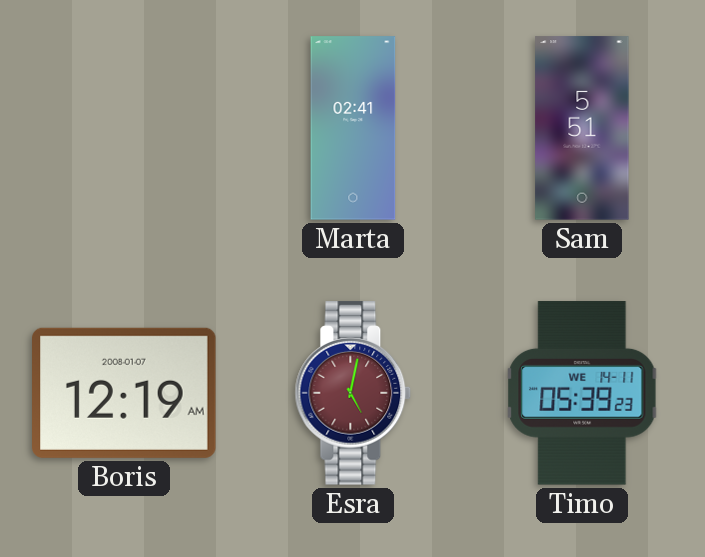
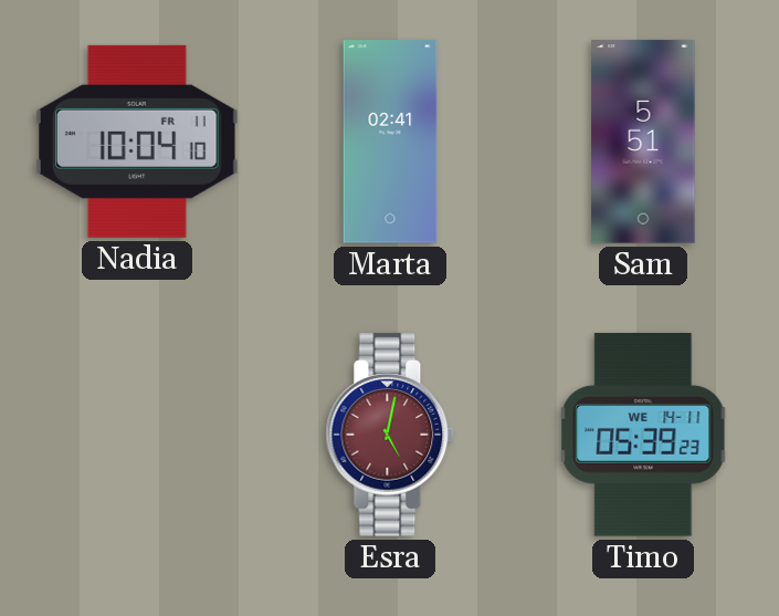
Nadia: none -> 10:04
Boris: 12:19 -> none
